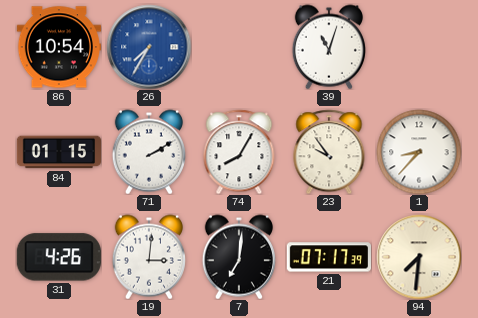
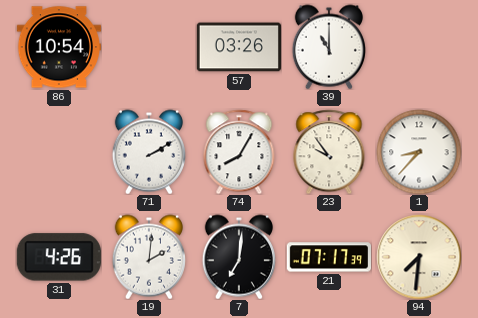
26: 7:35 -> none
57: none -> 03:26
39: 11:03 -> 11:00
84: 01:15 -> none
19: 3:01 -> 2:01
